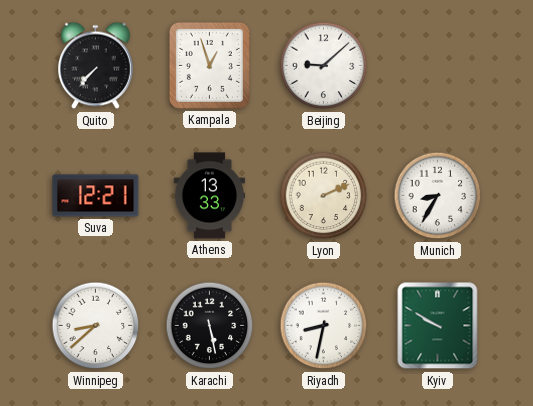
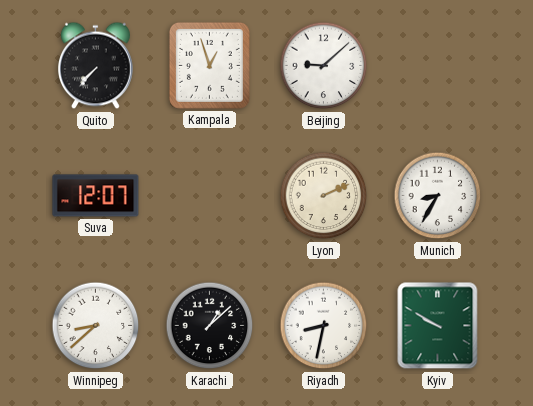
Suva: 12:21 -> 12:07
Athens: 13:33 -> none
Karachi: 5:28 -> 1:08
